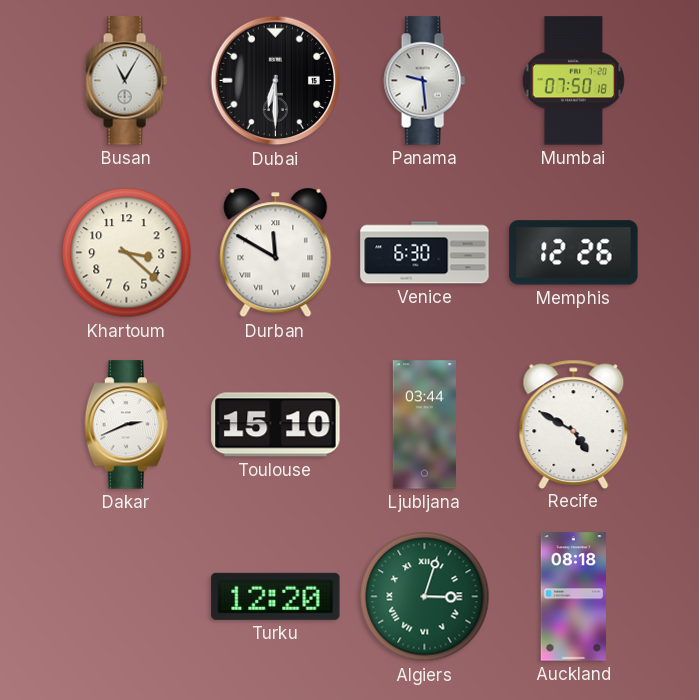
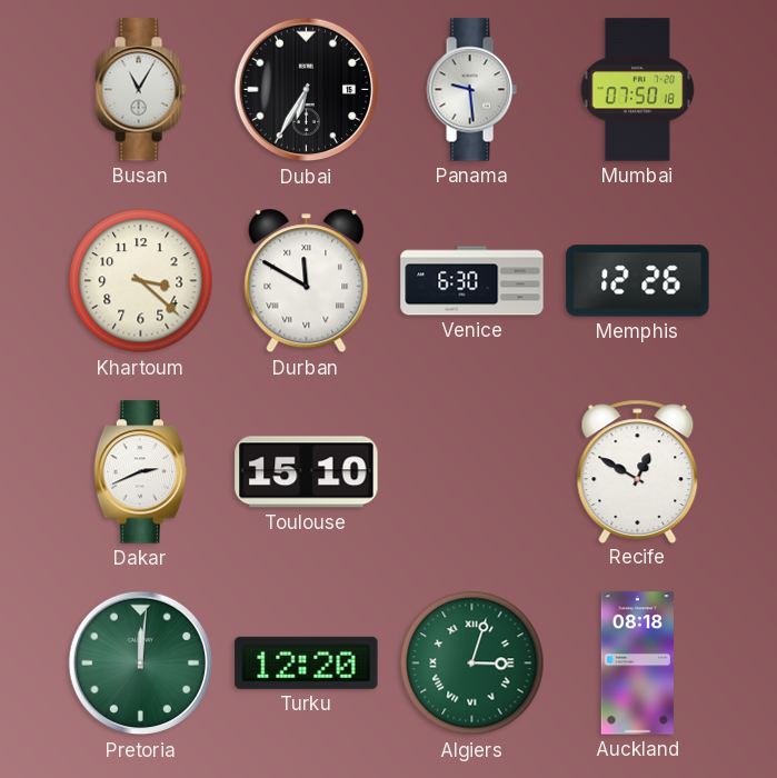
Dubai: 6:30 -> 6:35
Ljubljana: 03:44 -> none
Recife: 4:50 -> 12:50
Pretoria: none -> 12:01
